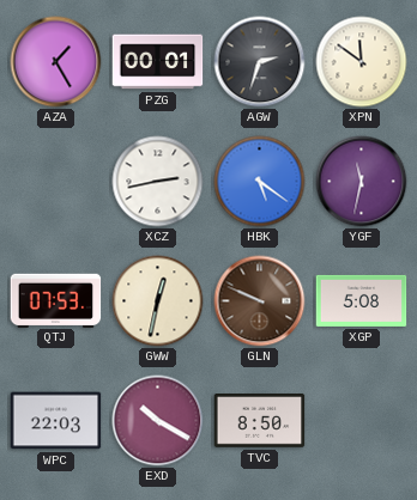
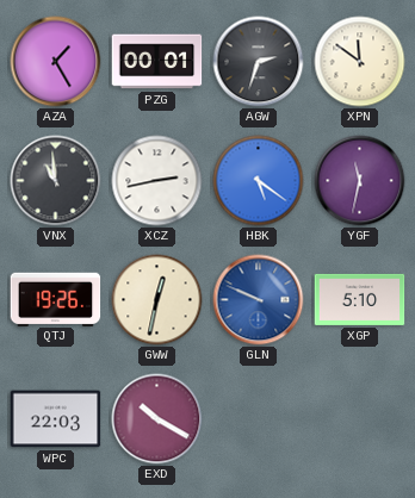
VNX: none -> 10:59
QTJ: 07:53 -> 19:26
GLN dial: brown -> blue
XGP: 5:08 -> 5:10
TVC: 8:50 -> none
